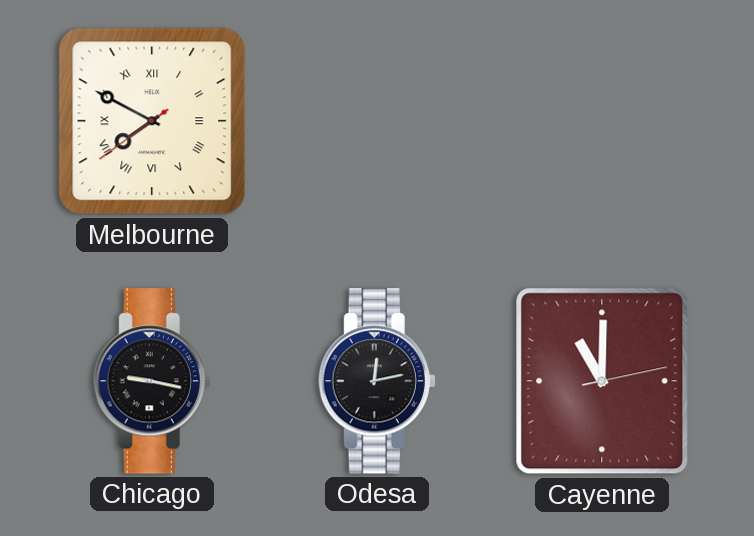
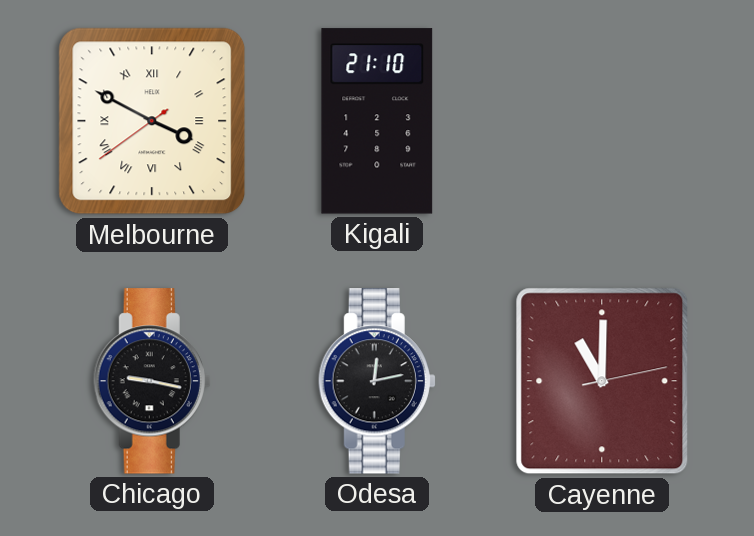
Melbourne: 7:49 -> 3:49
Kigali: none -> 21:10
